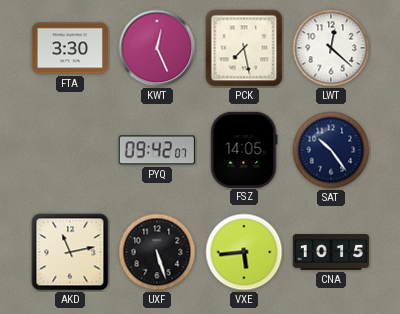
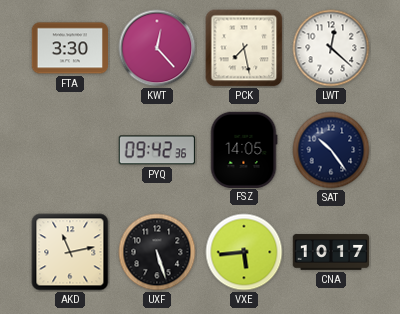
KWT: 12:26 -> 12:23
PYQ: 09:42:07 -> 09:42:36
CNA: 10:15 -> 10:17
